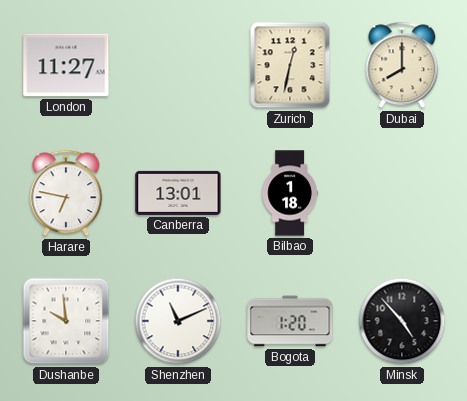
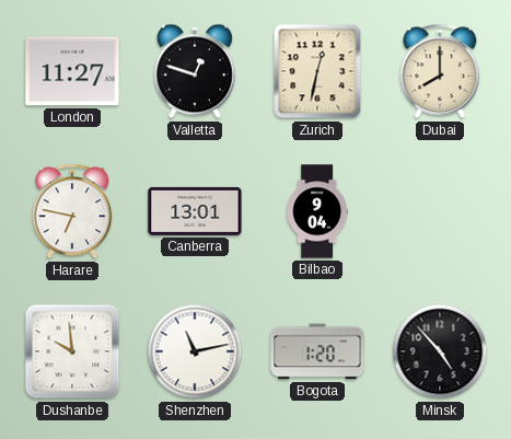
Valletta: none -> 12:48
Bilbao: 1:18 -> 9:04
Shenzhen: 11:11 -> 11:13
